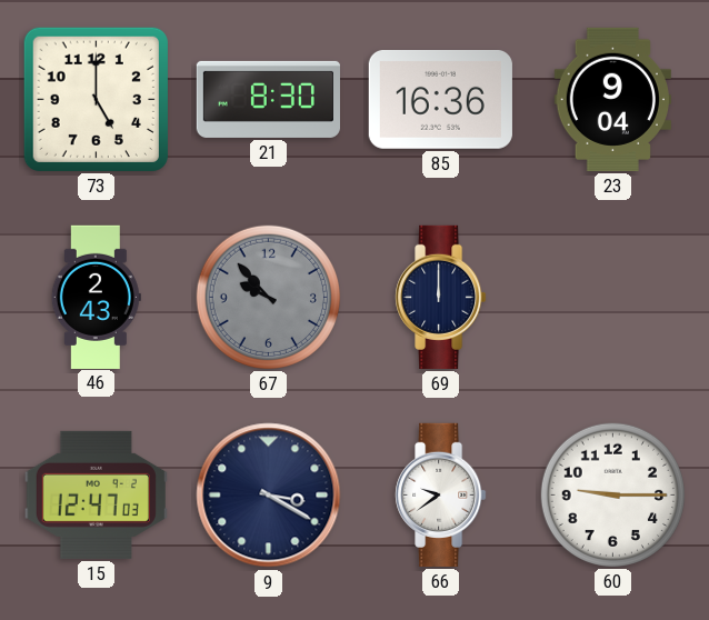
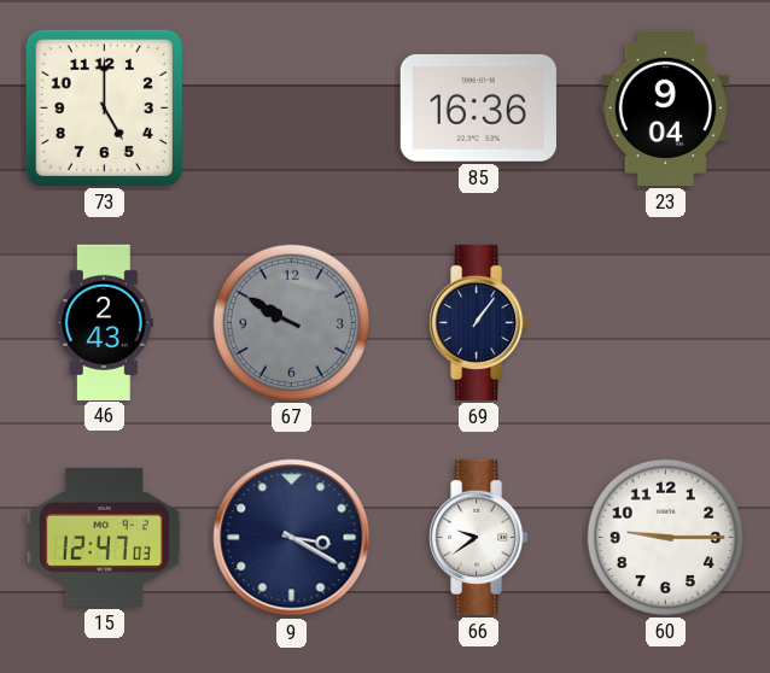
21: 8:30 -> none
67: 9:53 -> 9:50
69: 12:00 -> 1:06
